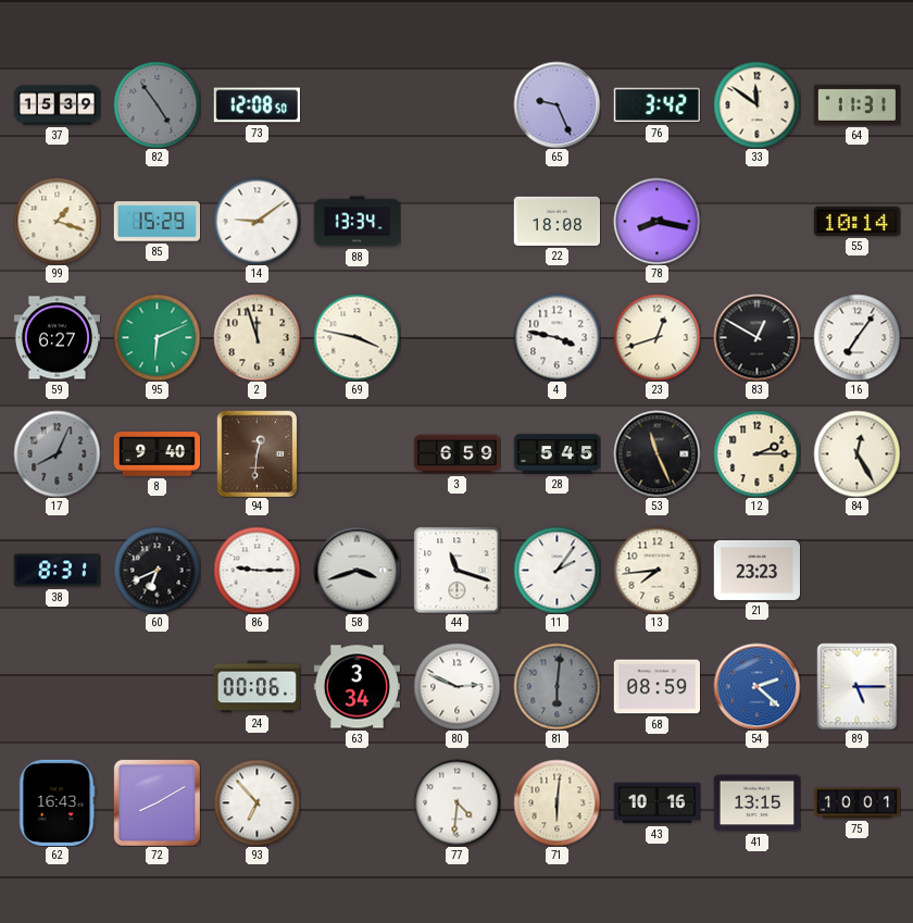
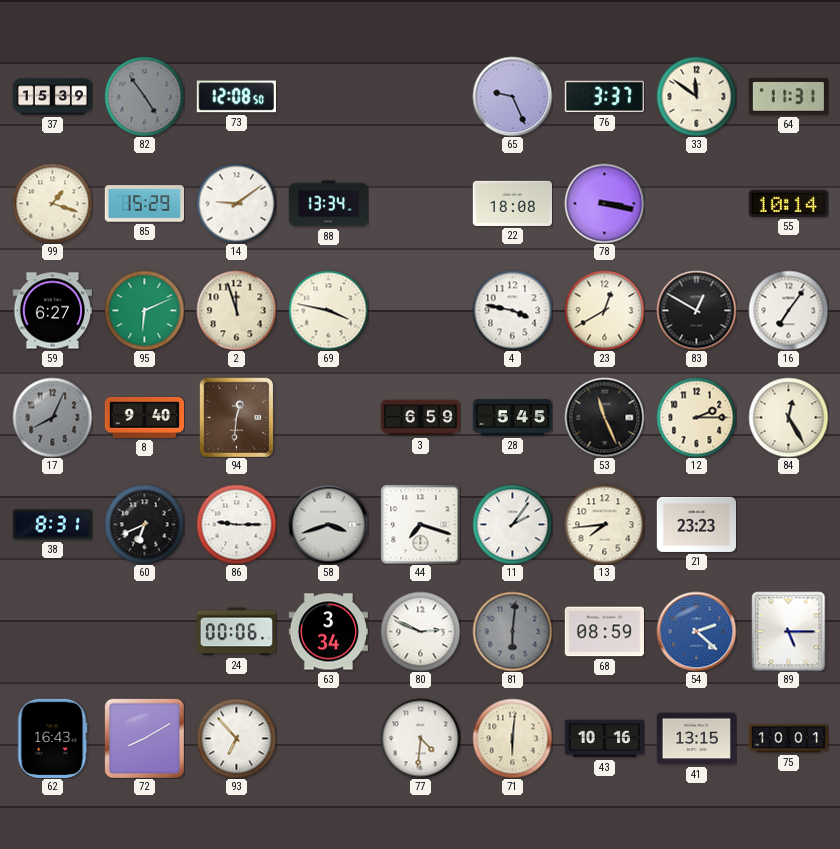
76: 3:42 -> 3:37
78: 8:17 -> 3:17
23: 12:42 -> 12:40
44: 11:18 -> 7:18
